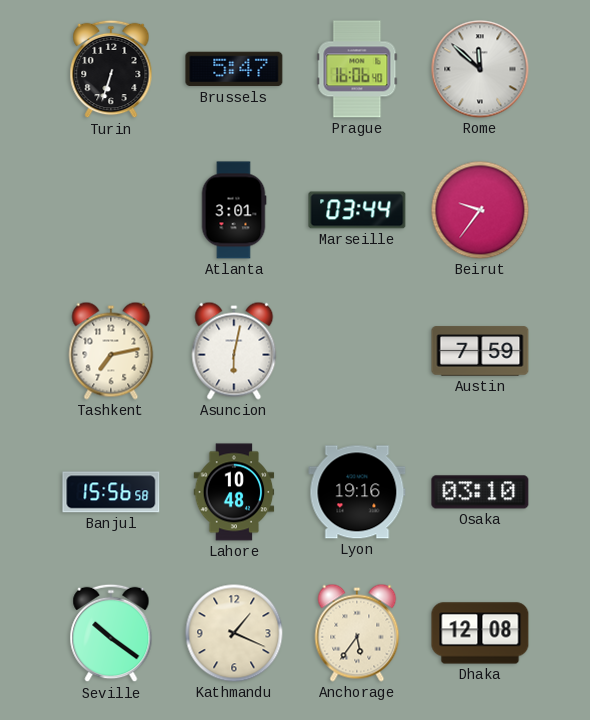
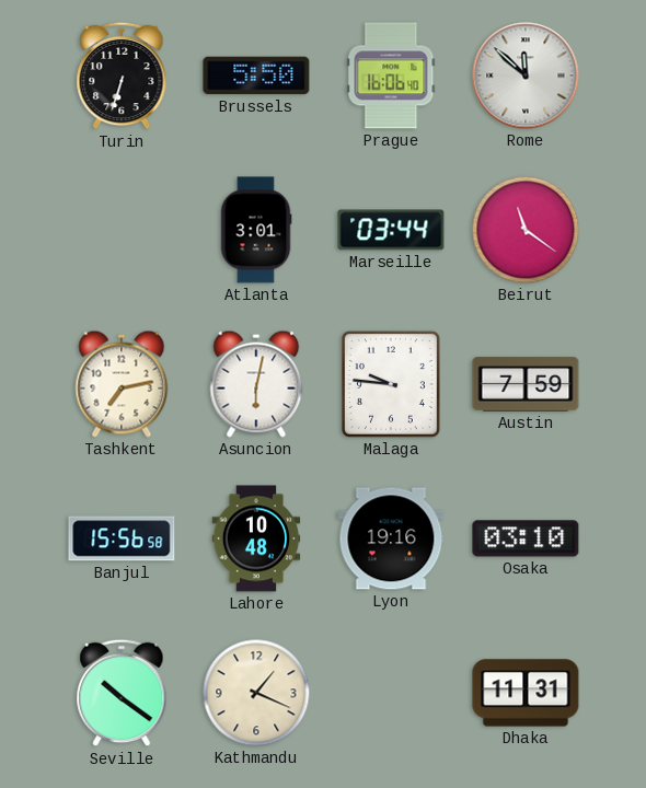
Brussels: 5:47 -> 5:50
Beirut: 9:36 -> 11:21
Malaga: none -> 9:46
Anchorage: 5:36 -> none
Dhaka: 12:08 -> 11:31
